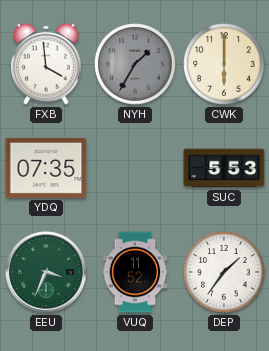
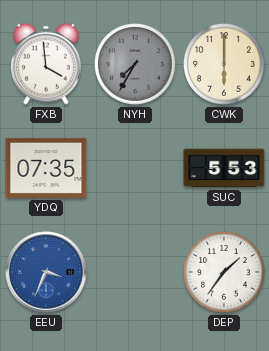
NYH: 1:35 -> 7:35
EEU dial: green -> blue
VUQ: 11:52 -> none
